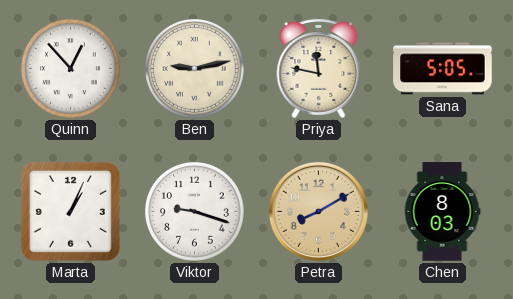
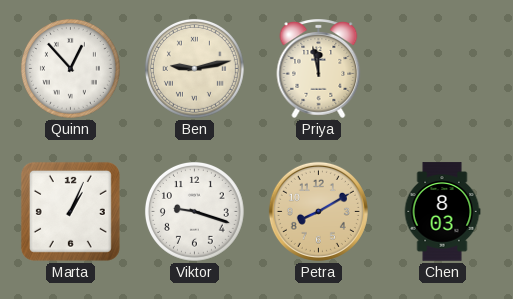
Priya: 11:47 -> 11:58
Sana: 5:05 -> none
